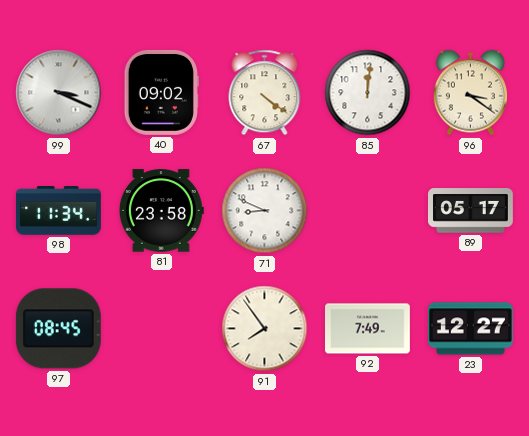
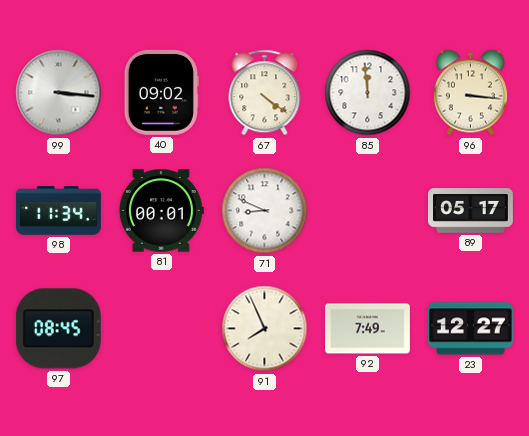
99: 3:19 -> 3:16
85: 12:01 -> 11:59
96: 3:21 -> 3:16
81: 23:58 -> 00:01
91: 7:54 -> 7:56
